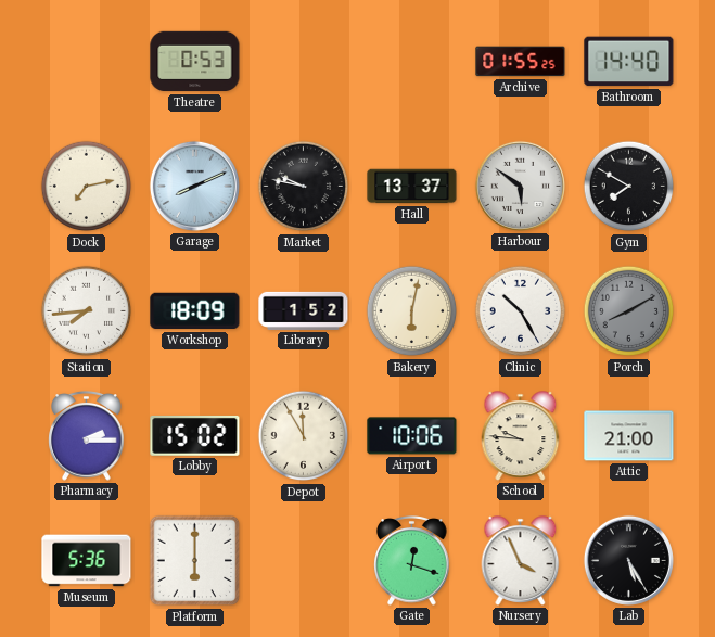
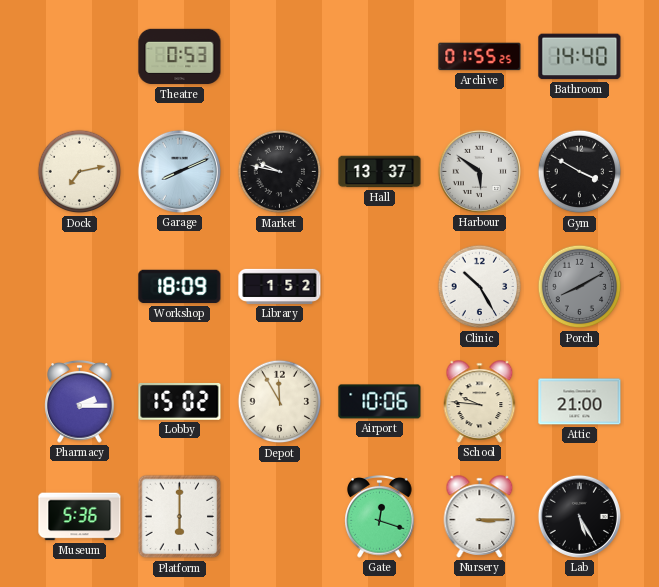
Gym: 7:50 -> 3:50
Station: 7:44 -> none
Bakery: 6:02 -> none
Nursery: 3:56 -> 3:15
